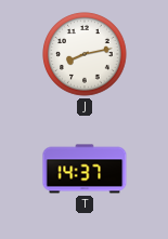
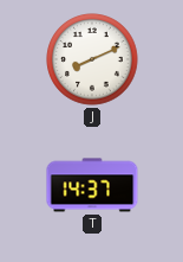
J: 8:13 -> 8:11
